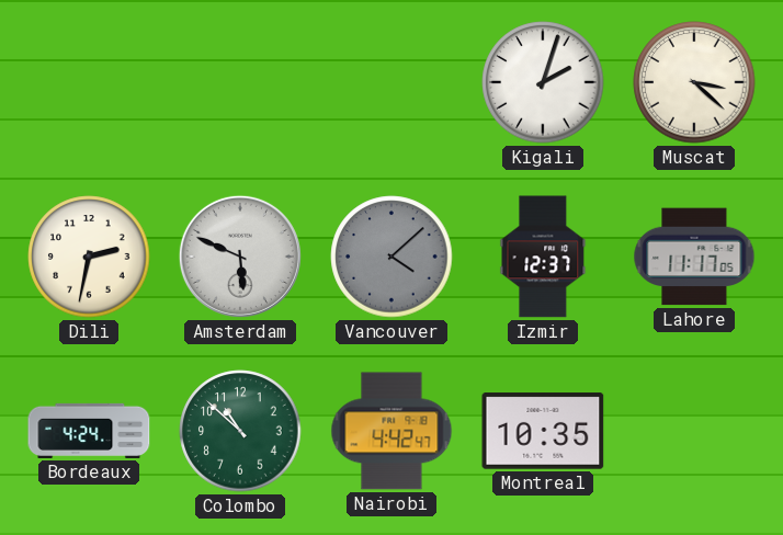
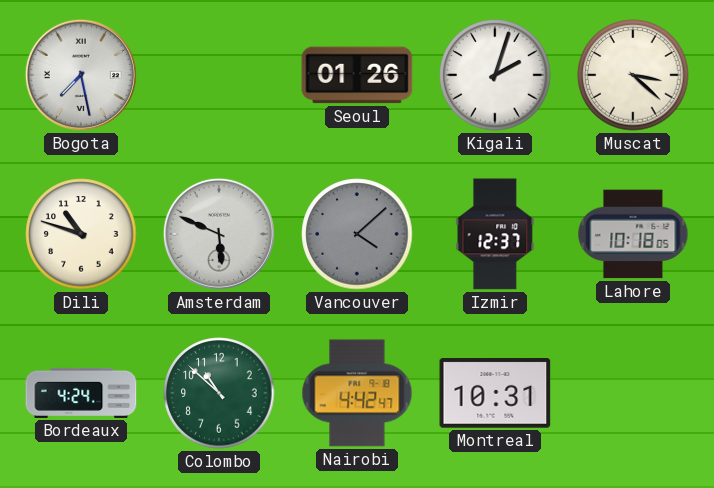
Bogota: none -> 7:28
Seoul: none -> 01:26
Dili: 2:32 -> 10:48
Lahore: 11:17 -> 10:18
Montreal: 10:35 -> 10:31
